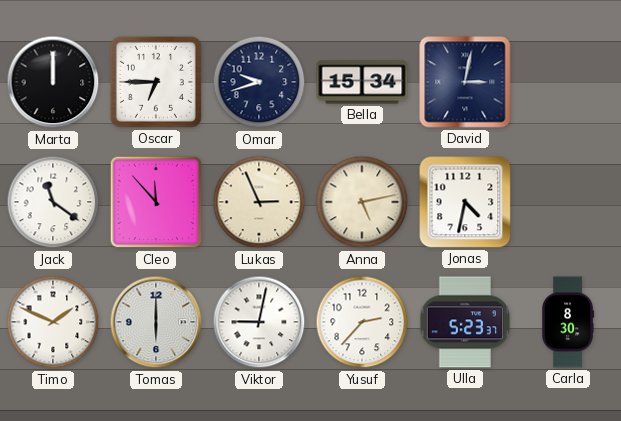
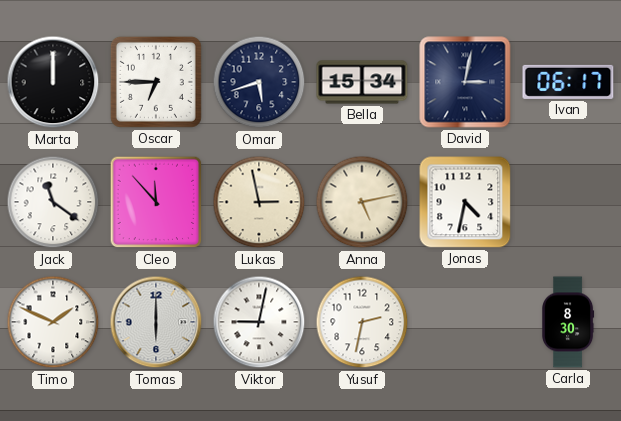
Omar: 9:42 -> 5:42
Ivan: none -> 06:17
Lukas: 2:56 -> 2:58
Yusuf: 2:37 -> 2:32
Ulla: 5:23 -> none
